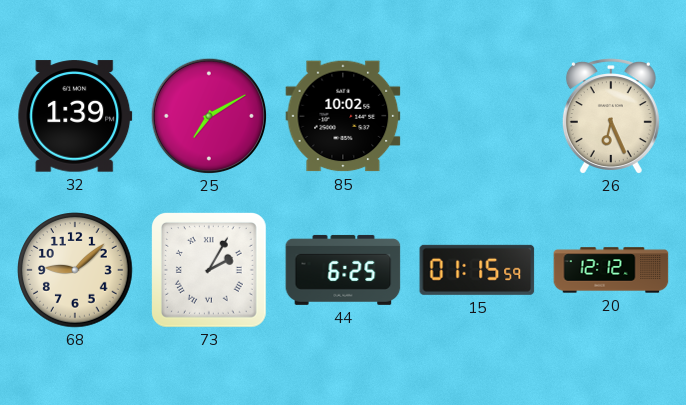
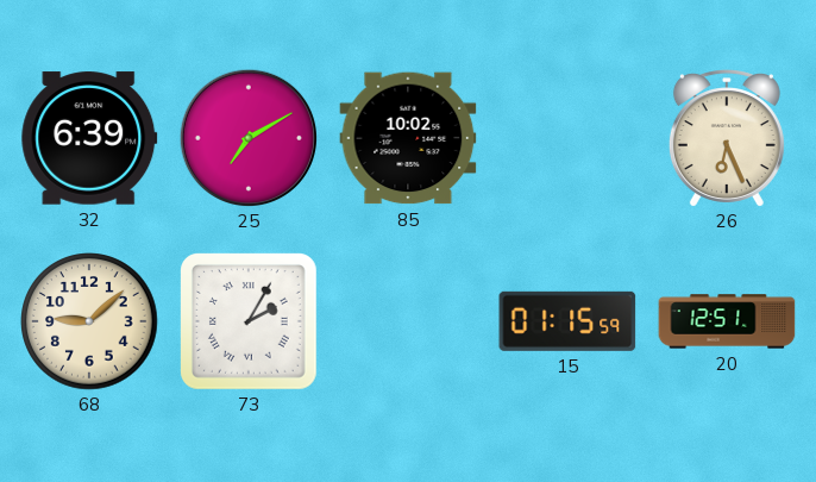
32: 1:39 -> 6:39
44: 6:25 -> none
20: 12:12 -> 12:51
